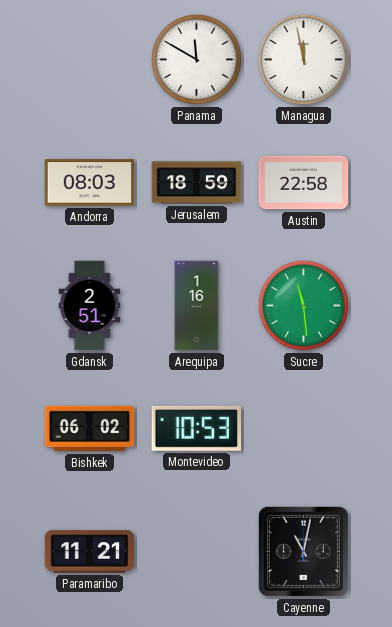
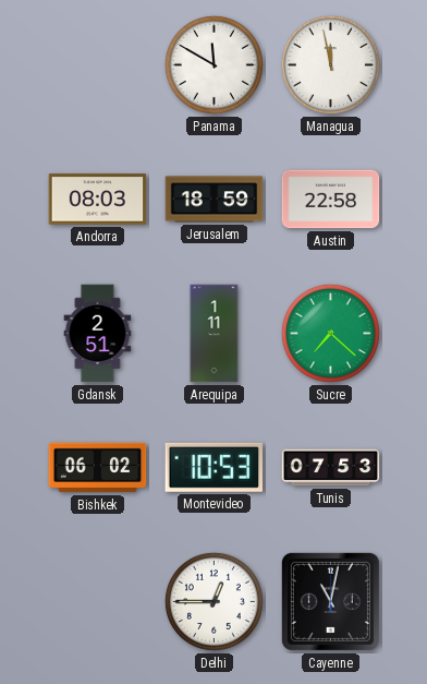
Arequipa: 1:16 -> 1:11
Sucre: 11:29 -> 7:22
Tunis: none -> 07:53
Paramaribo: 11:21 -> none
Delhi: none -> 12:45
